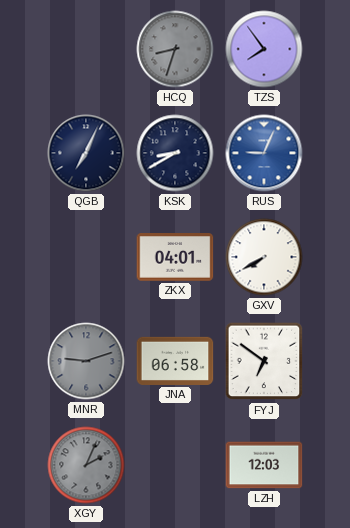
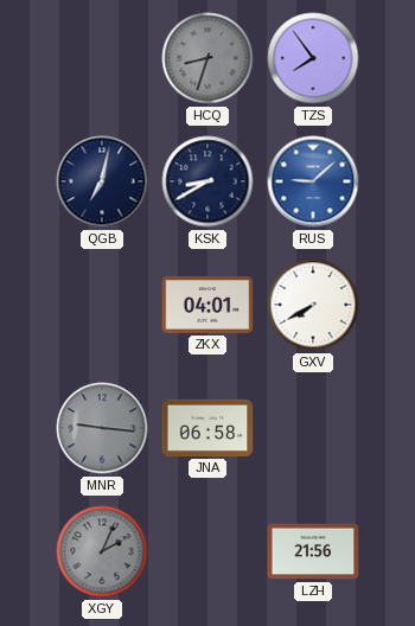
QGB: 7:04 -> 7:02
RUS: 9:04 -> 9:08
MNR: 9:12 -> 9:16
FYJ: 6:51 -> none
LZH: 12:03 -> 21:56
